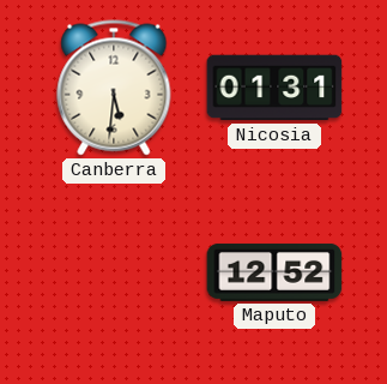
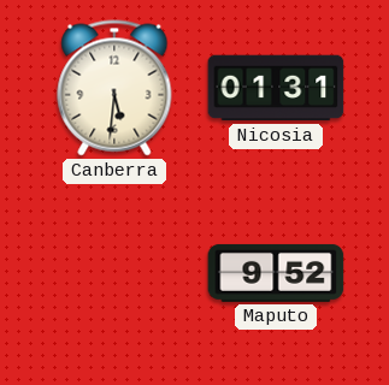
Maputo: 12:52 -> 9:52
